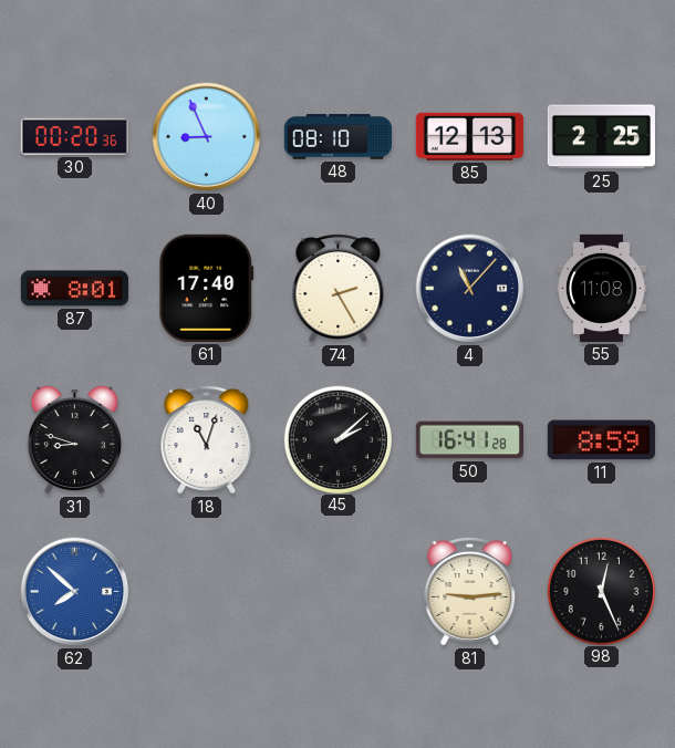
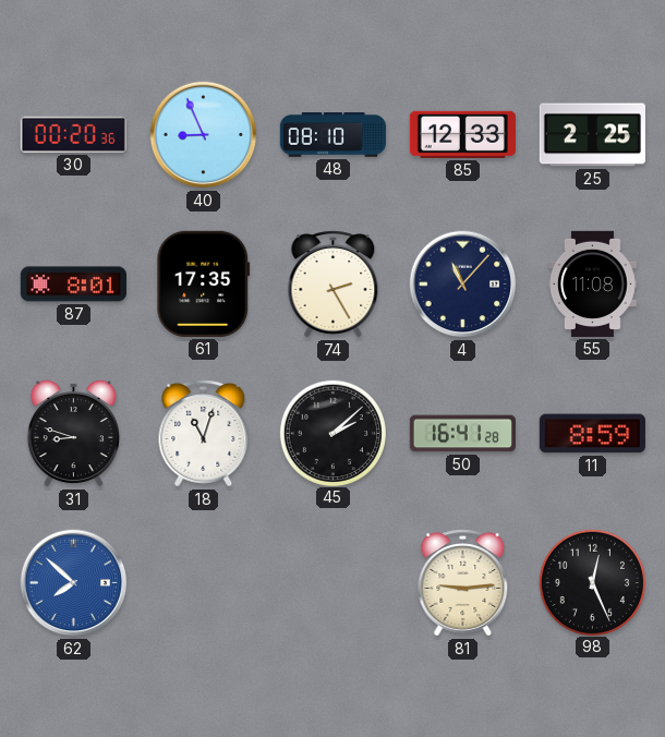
85: 12:13 -> 12:33
61: 17:40 -> 17:35
